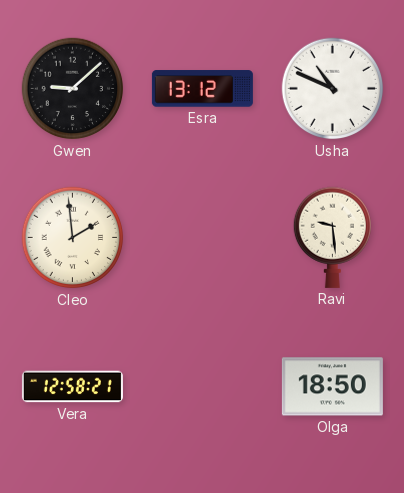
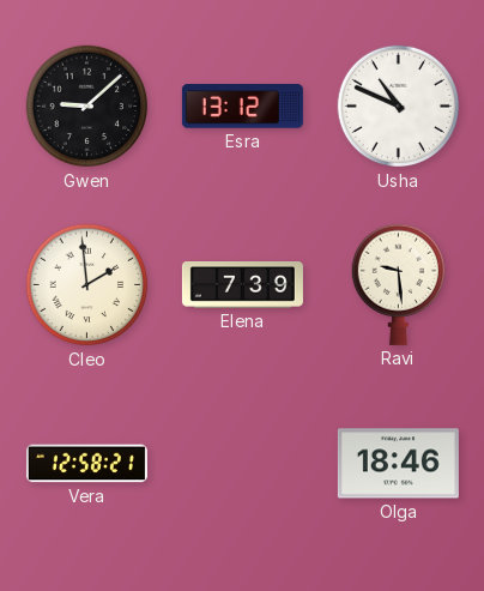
Elena: none -> 7:39
Olga: 18:50 -> 18:46
